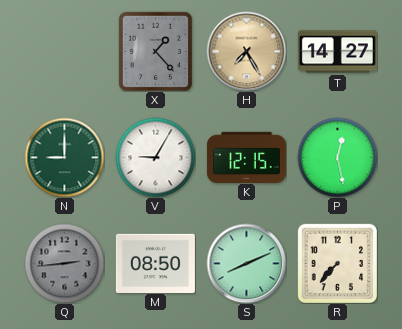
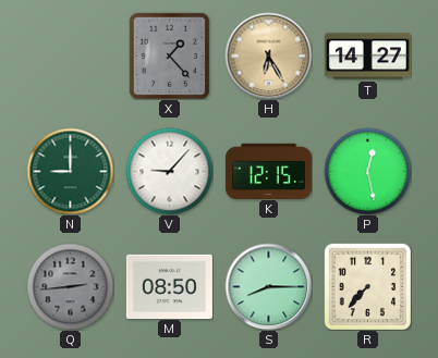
H: 7:25 -> 6:25
V: 9:05 -> 9:07
S: 8:11 -> 8:15
